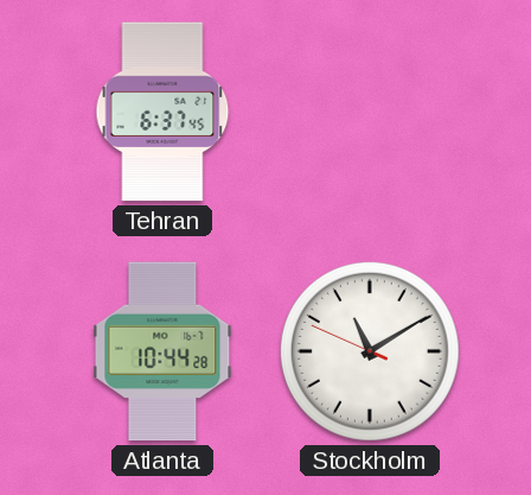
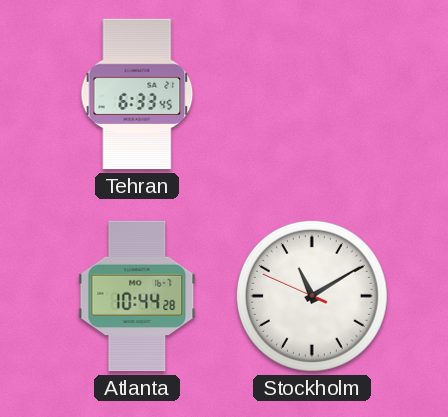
Tehran: 6:37 -> 6:33
